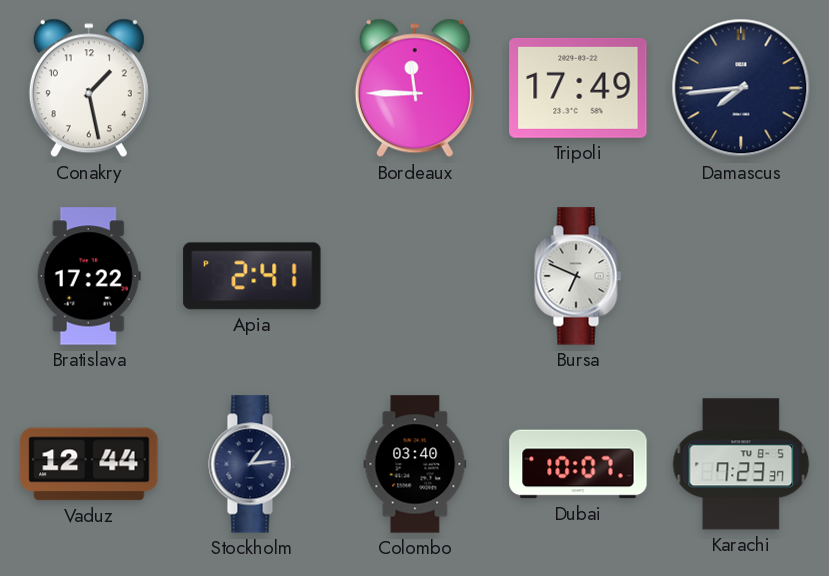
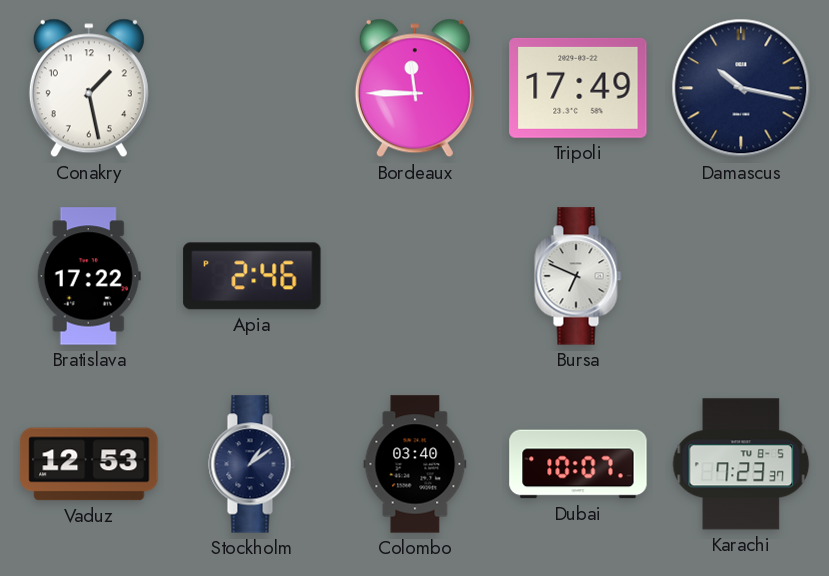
Damascus: 7:44 -> 10:17
Apia: 2:41 -> 2:46
Vaduz: 12:44 -> 12:53
Stockholm: 1:14 -> 1:09
